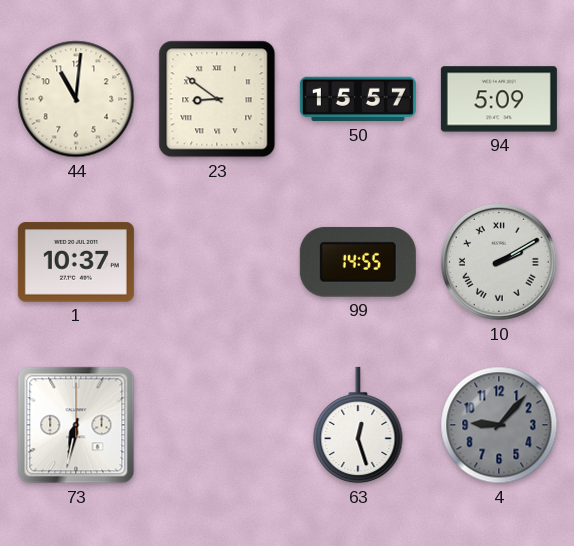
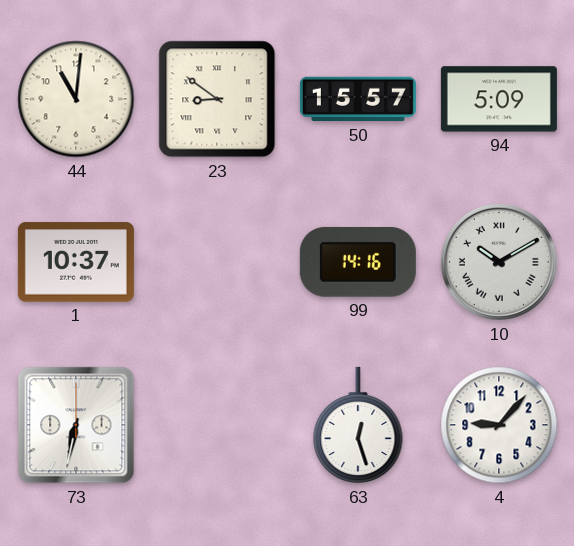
99: 14:55 -> 14:16
10: 2:10 -> 10:10
4 dial: grey -> white
